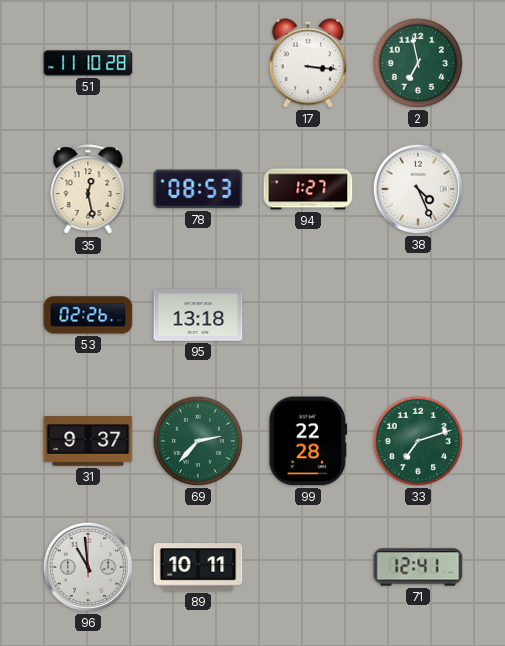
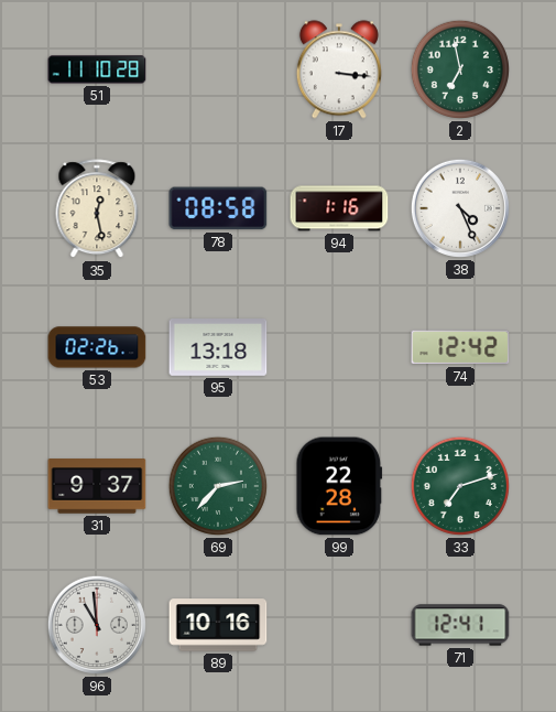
78: 08:53 -> 08:58
94: 1:27 -> 1:16
74: none -> 12:42
89: 10:11 -> 10:16
